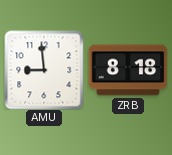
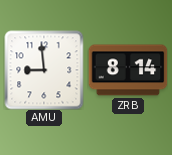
ZRB: 8:18 -> 8:14
